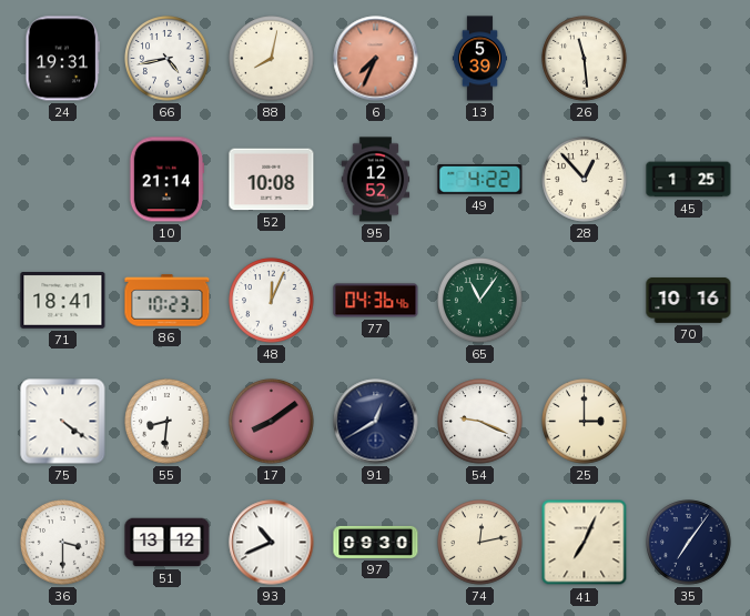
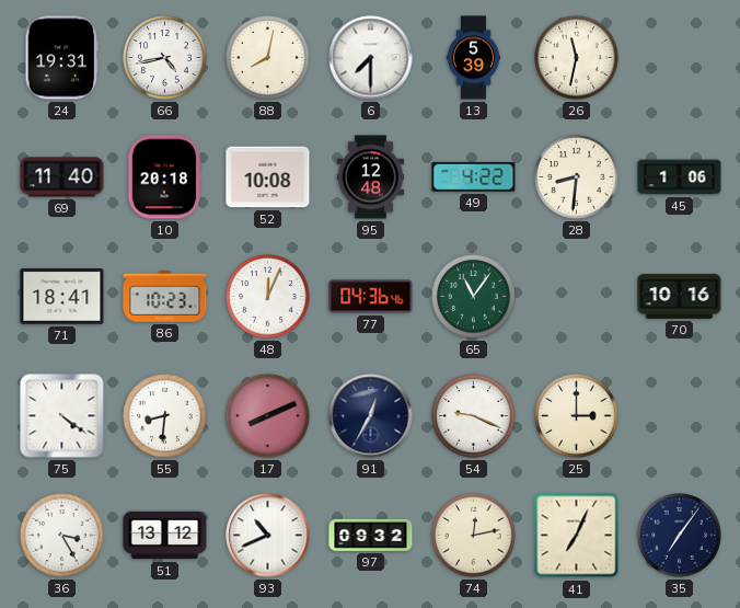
6: 7:34 -> 7:30
6 dial: salmon -> white
26: 11:29 -> 11:32
69: none -> 11:40
10: 21:14 -> 20:18
95: 12:52 -> 12:48
28: 12:53 -> 8:31
45: 1:25 -> 1:06
17: 8:09 -> 8:11
91: 12:40 -> 12:35
36: 3:30 -> 3:25
97: 09:30 -> 09:32
